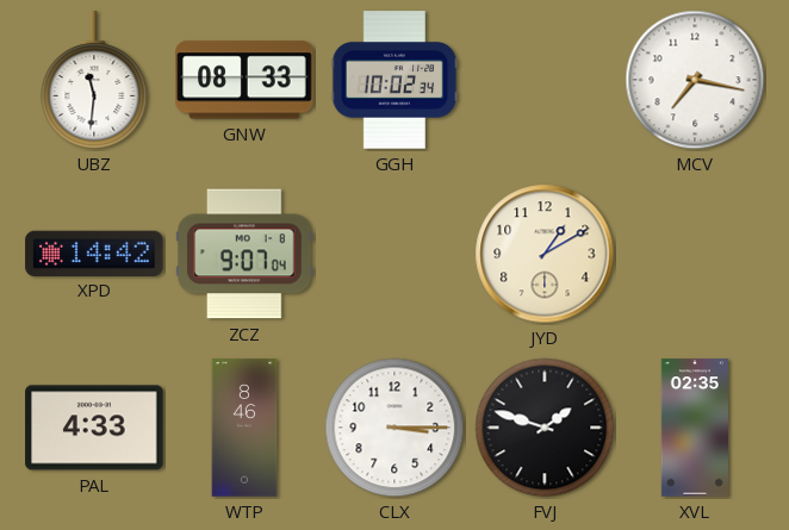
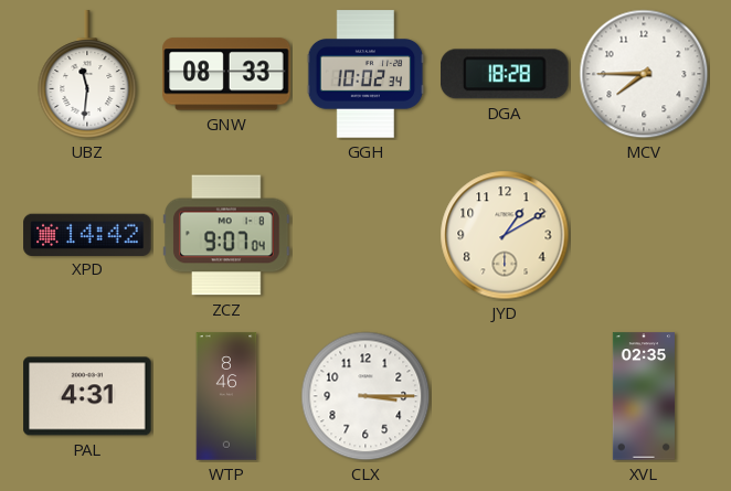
DGA: none -> 18:28
MCV: 7:17 -> 7:45
PAL: 4:33 -> 4:31
FVJ: 1:48 -> none
